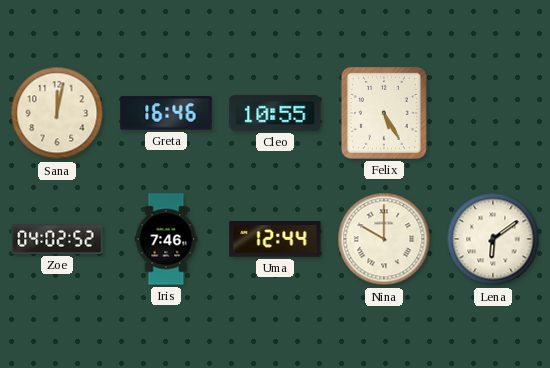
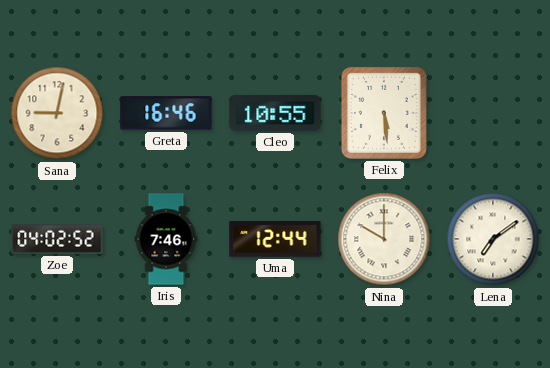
Sana: 12:02 -> 9:02
Felix: 5:25 -> 5:29
Lena: 6:09 -> 7:09
